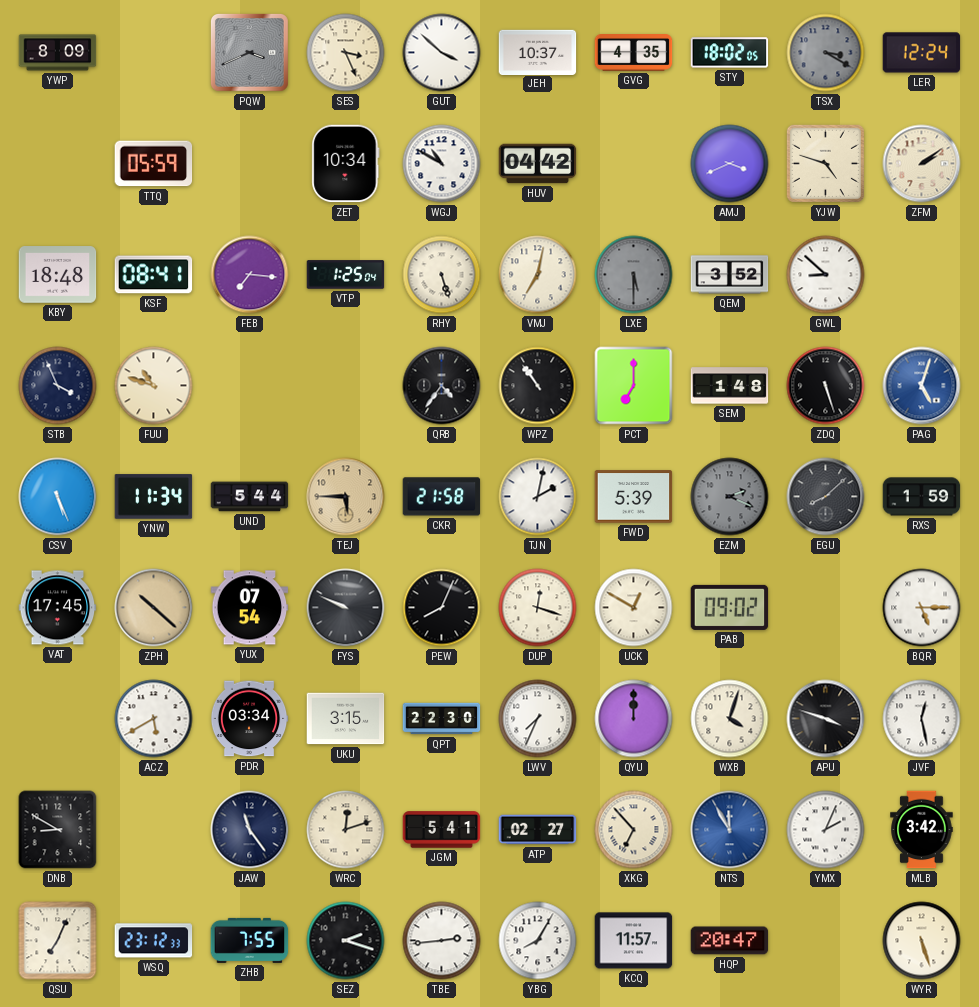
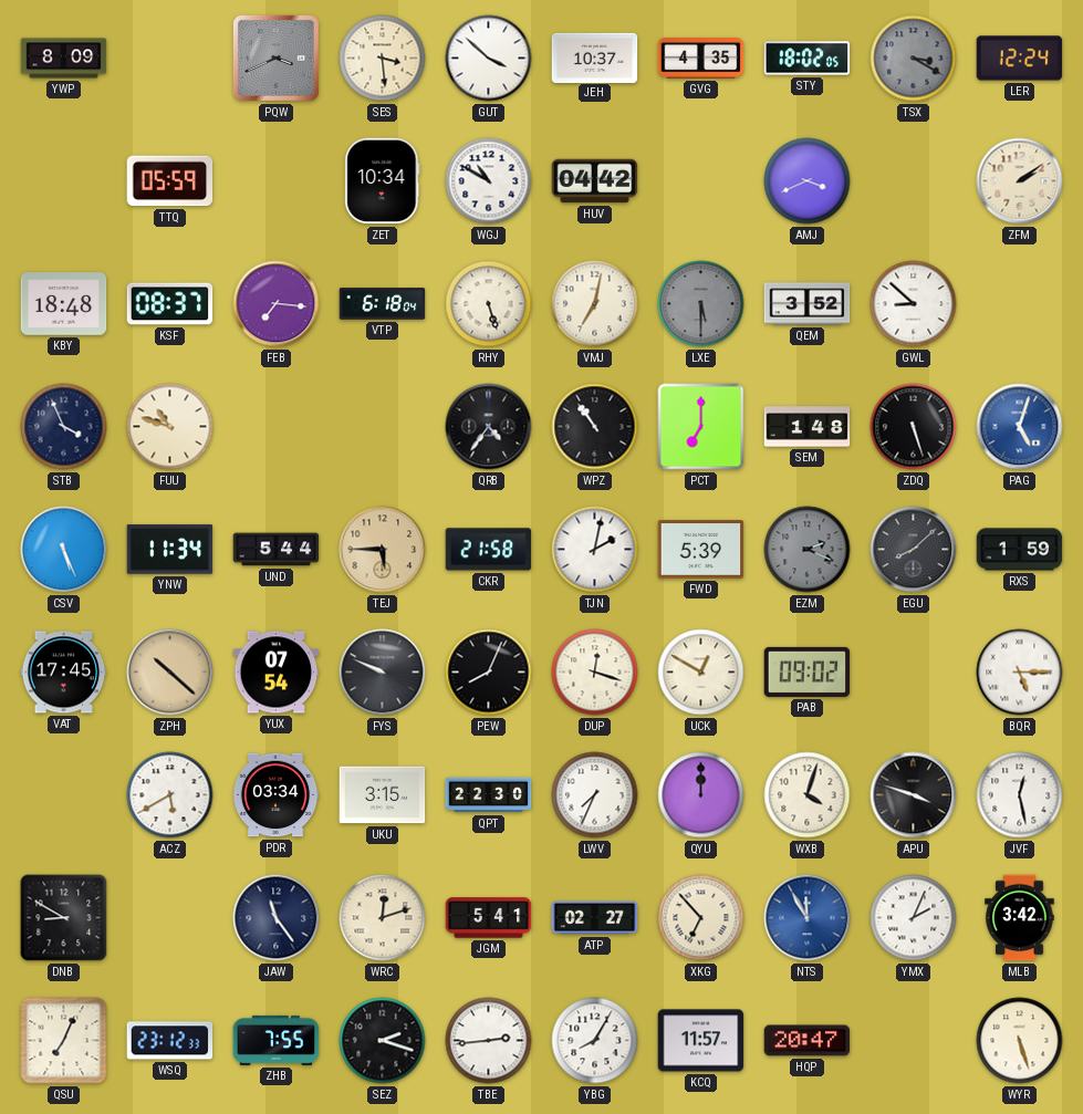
SES: 3:26 -> 3:29
YJW: 4:48 -> none
KSF: 08:41 -> 08:37
VTP: 1:25 -> 6:18
